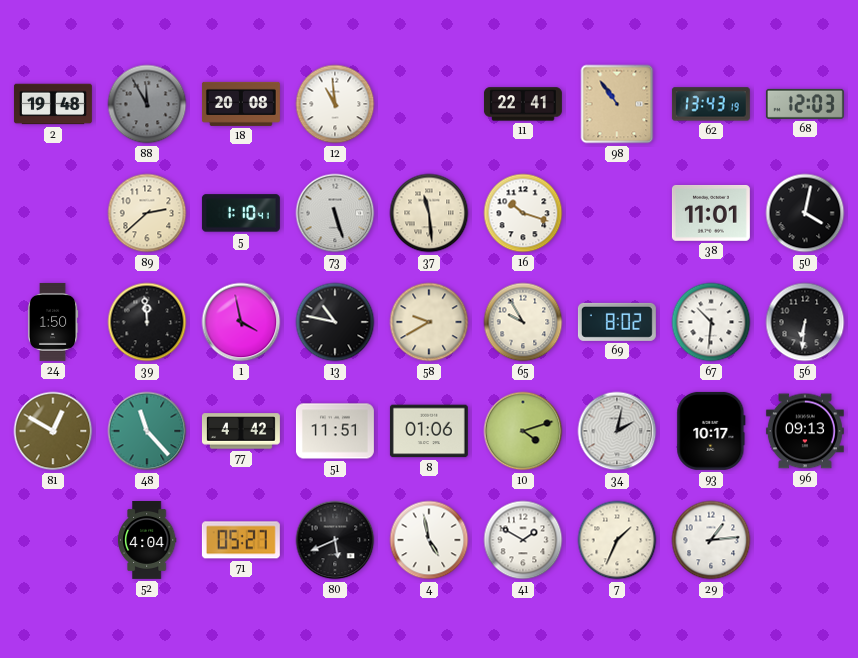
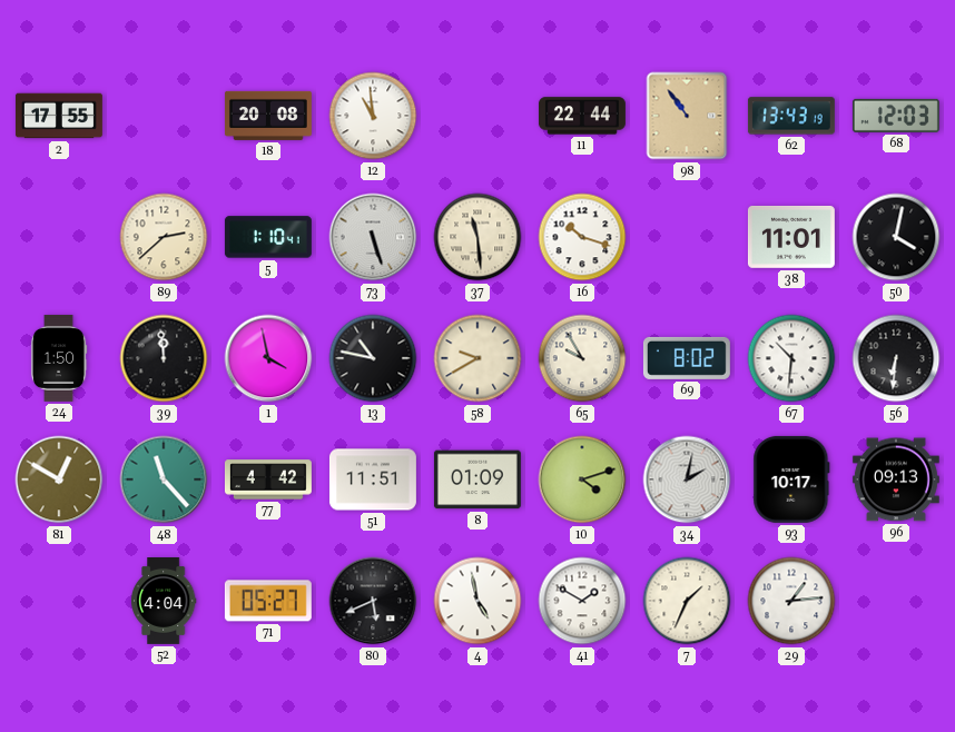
2: 19:48 -> 17:55
88: 11:55 -> none
11: 22:41 -> 22:44
8: 01:06 -> 01:09
